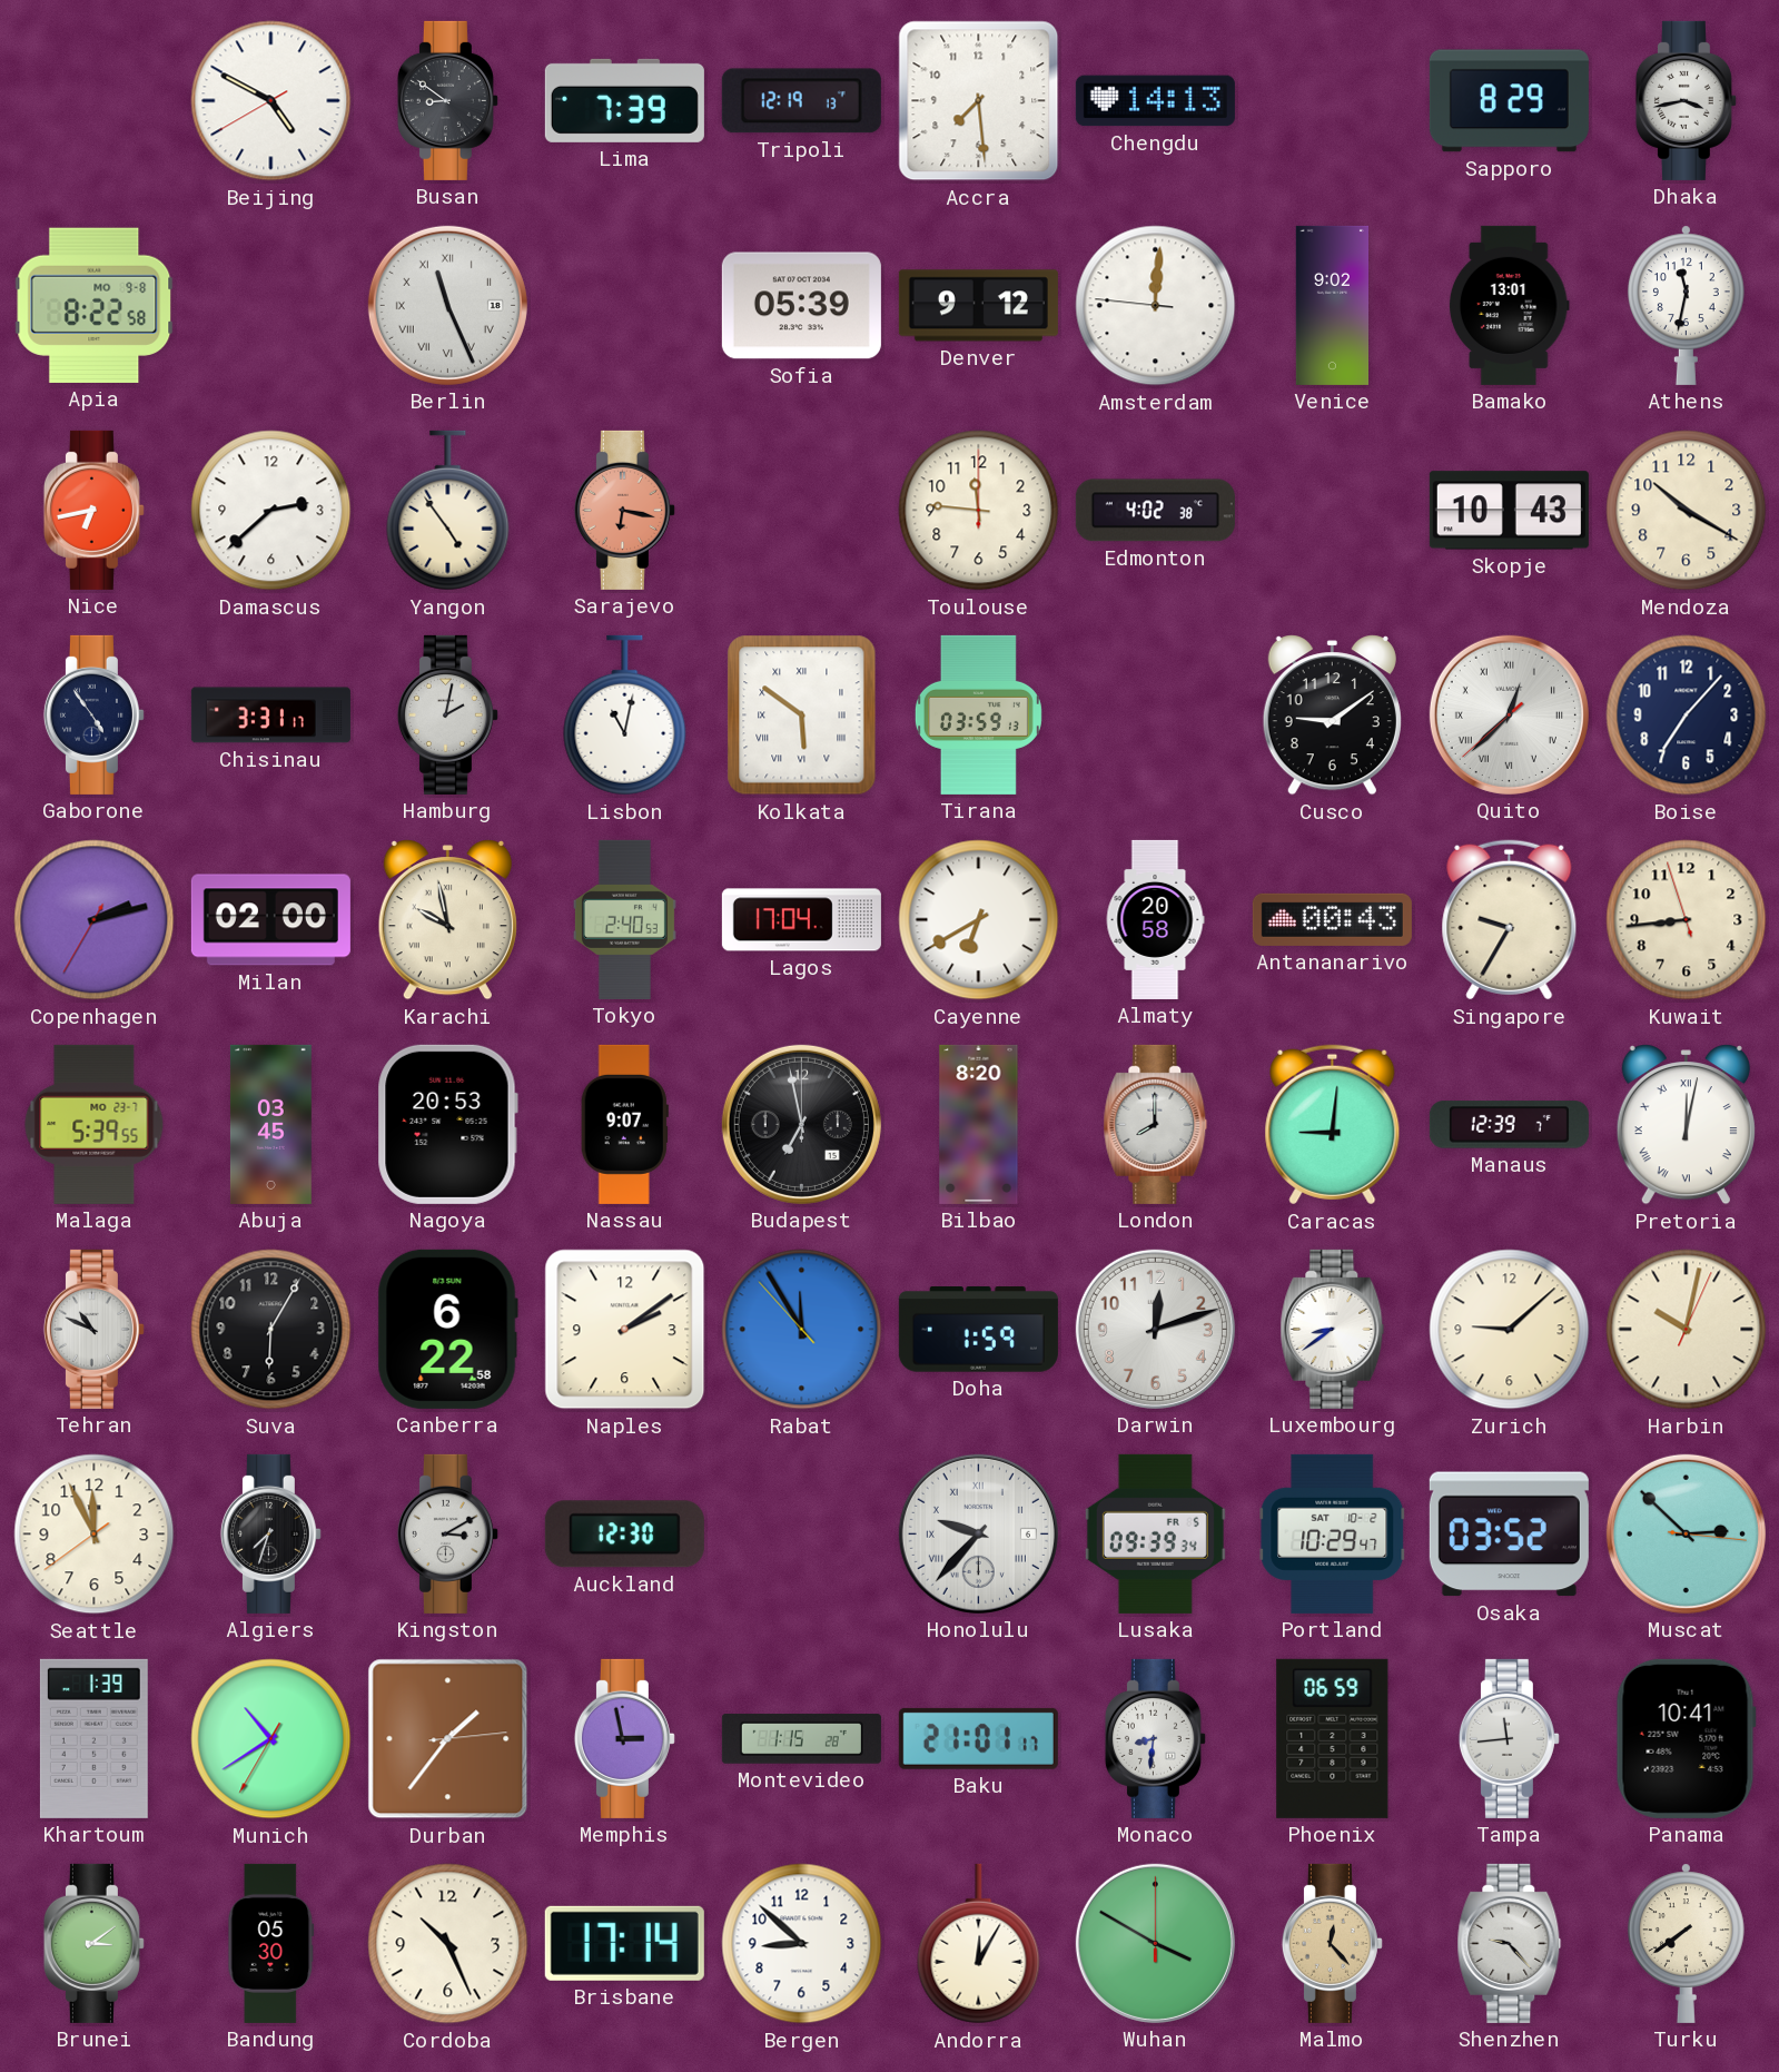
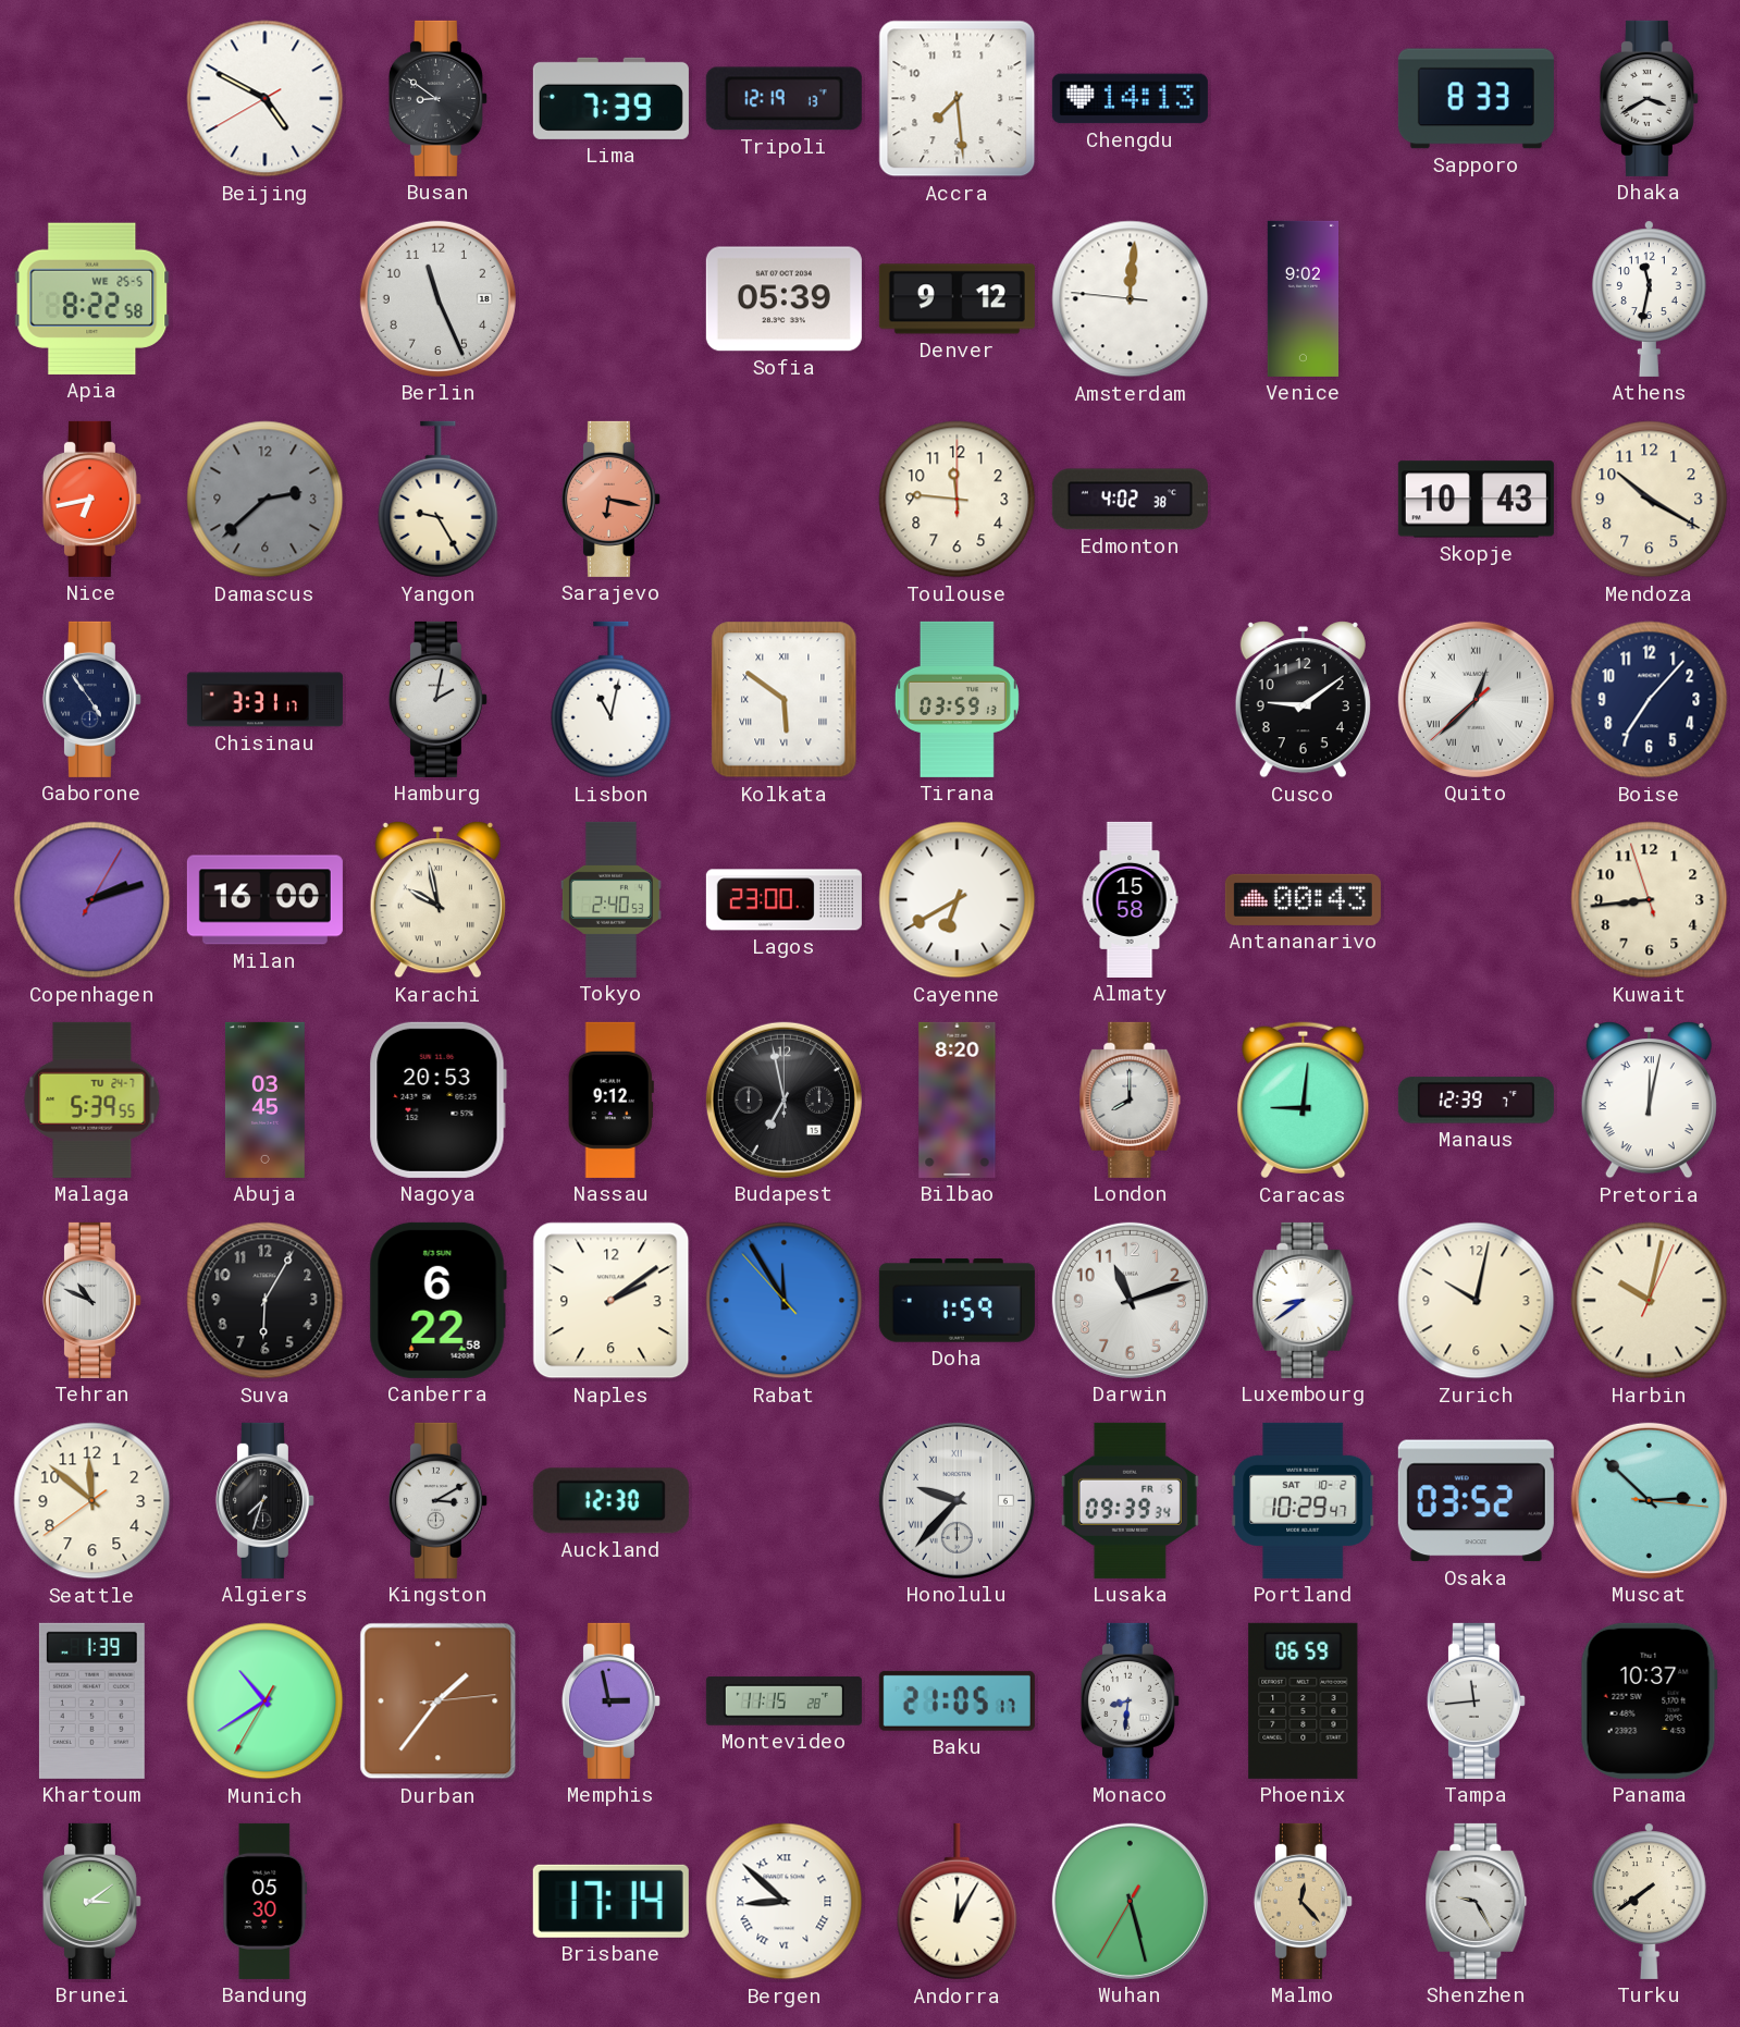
Sapporo: 8:29 -> 8:33
Dhaka: 3:43 -> 3:40
Apia date: MO 9-8 -> WE 25-5
Berlin numerals: Roman -> Arabic
Bamako: 13:01 -> none
Damascus dial: white -> grey
Yangon: 4:54 -> 9:25
Copenhagen: 2:12:35 -> 2:12:05
Milan: 02:00 -> 16:00
Lagos: 17:04 -> 23:00
Almaty: 20:58 -> 15:58
Singapore: 9:35 -> none
Malaga date: MO 23-7 -> TU 24-7
Nassau: 9:07 -> 9:12
Darwin: 12:12 -> 11:12
Zurich: 9:08 -> 10:02
Seattle: 11:55 -> 11:51
Montevideo: 1:15 -> 11:15
Baku: 21:01 -> 21:05
Panama: 10:41 -> 10:37
Cordoba: 10:26 -> none
Bergen numerals: Arabic -> Roman
Wuhan: 3:50 -> 5:27
Shenzhen: 9:23 -> 9:25
